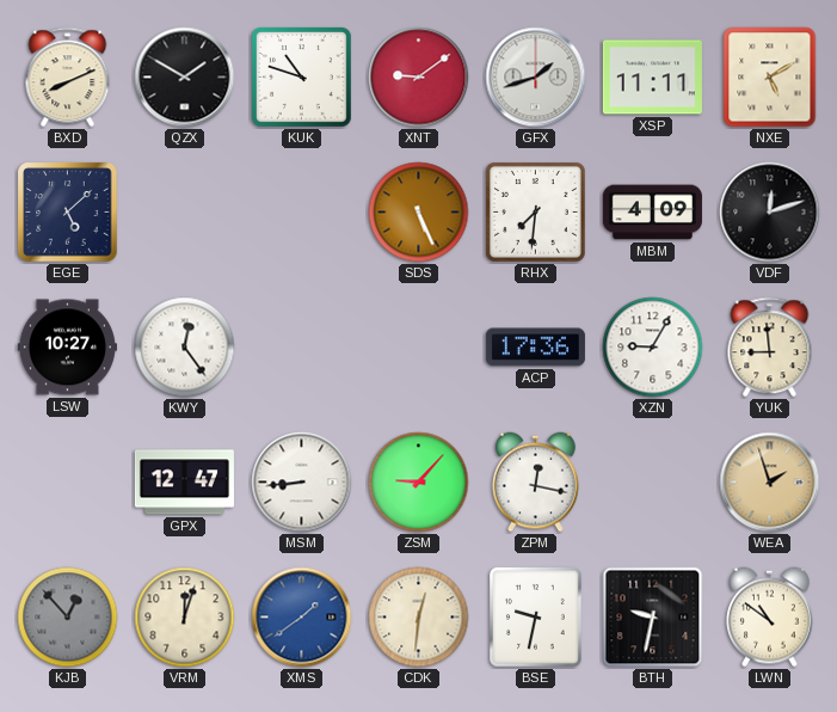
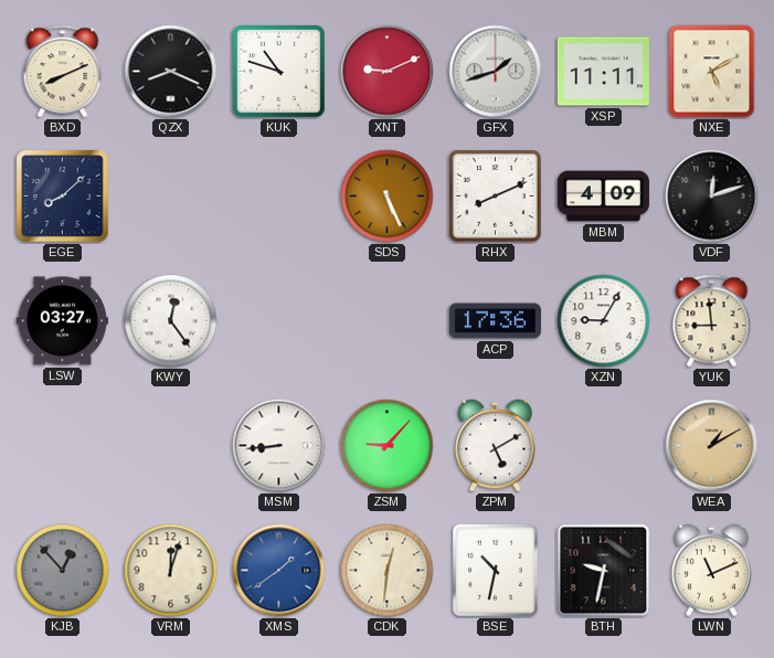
QZX: 1:50 -> 8:19
XNT: 9:09 -> 9:11
EGE: 5:08 -> 8:08
RHX: 7:31 -> 8:11
LSW: 10:27 -> 03:27
GPX: 12:47 -> none
ZPM: 12:17 -> 5:10
WEA: 1:57 -> 1:10
BSE: 9:32 -> 10:32
LWN: 10:51 -> 11:11
